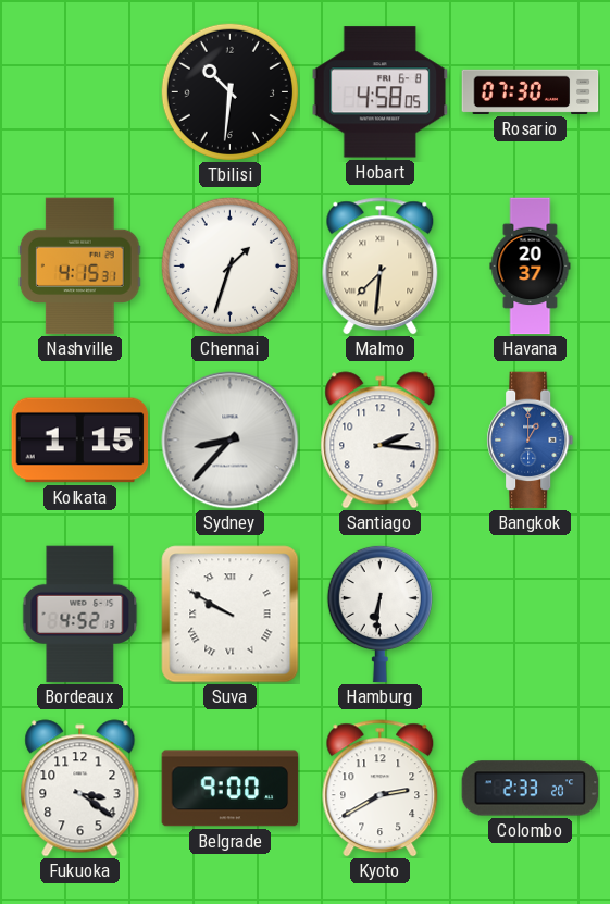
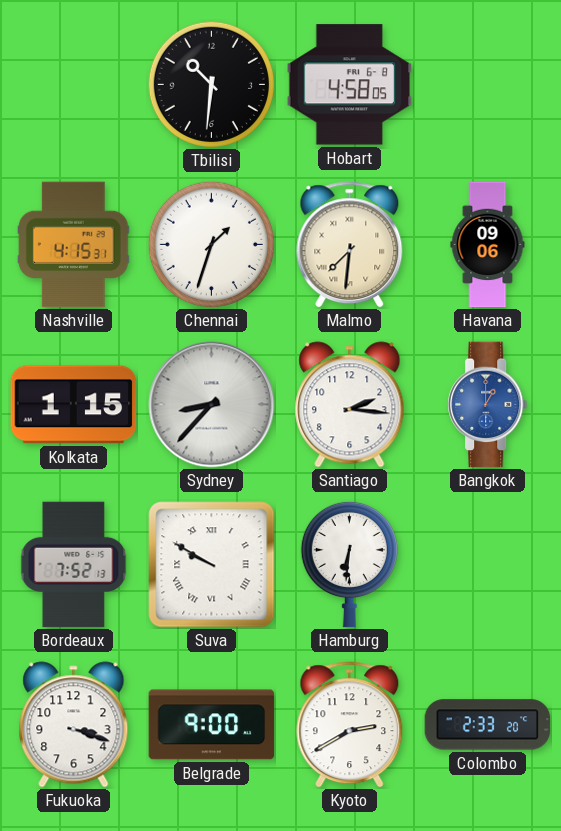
Rosario: 07:30 -> none
Havana: 20:37 -> 09:06
Bordeaux: 4:52 -> 7:52
Fukuoka: 3:21 -> 3:18
